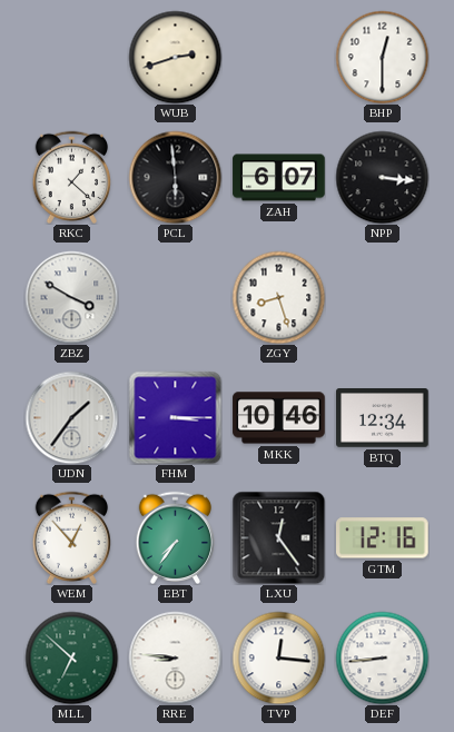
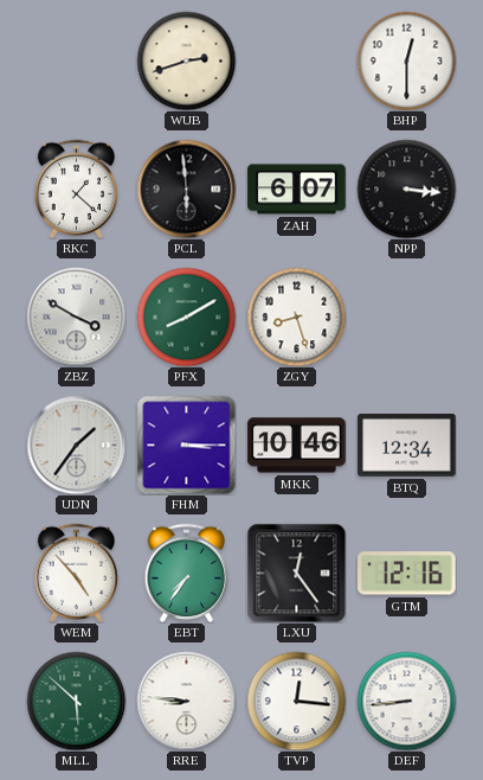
PFX: none -> 8:10
WEM: 12:53 -> 4:53
MLL: 6:52 -> 5:52
